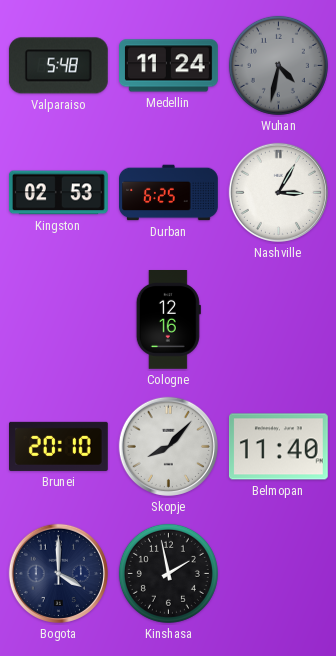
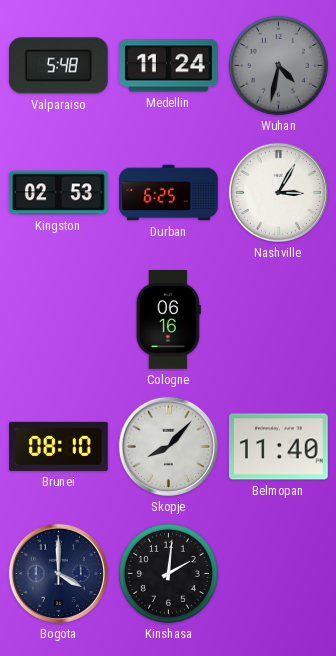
Cologne: 12:16 -> 06:16
Brunei: 20:10 -> 08:10
Kinshasa: 1:58 -> 2:01
